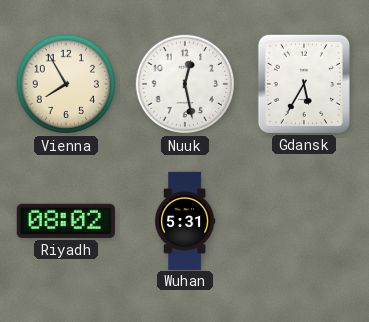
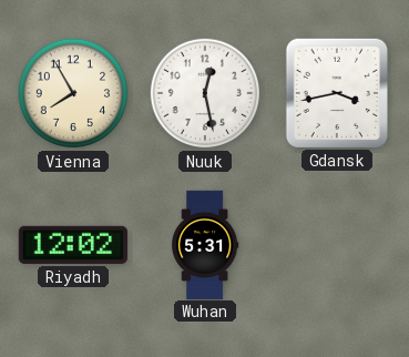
Gdansk: 5:35 -> 3:43
Riyadh: 08:02 -> 12:02
